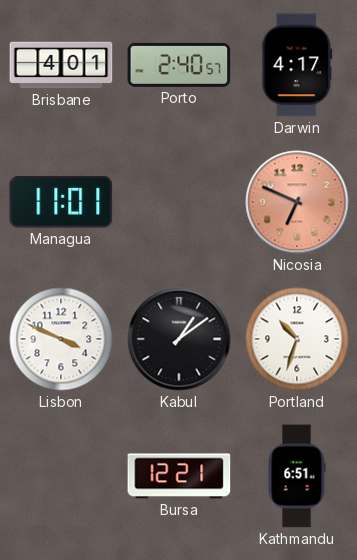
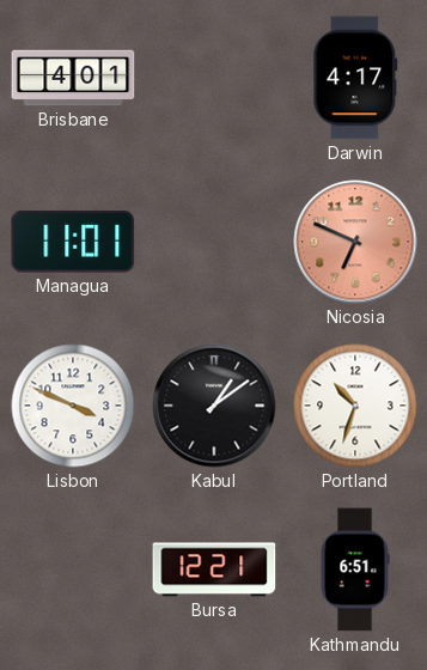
Porto: 2:40 -> none
